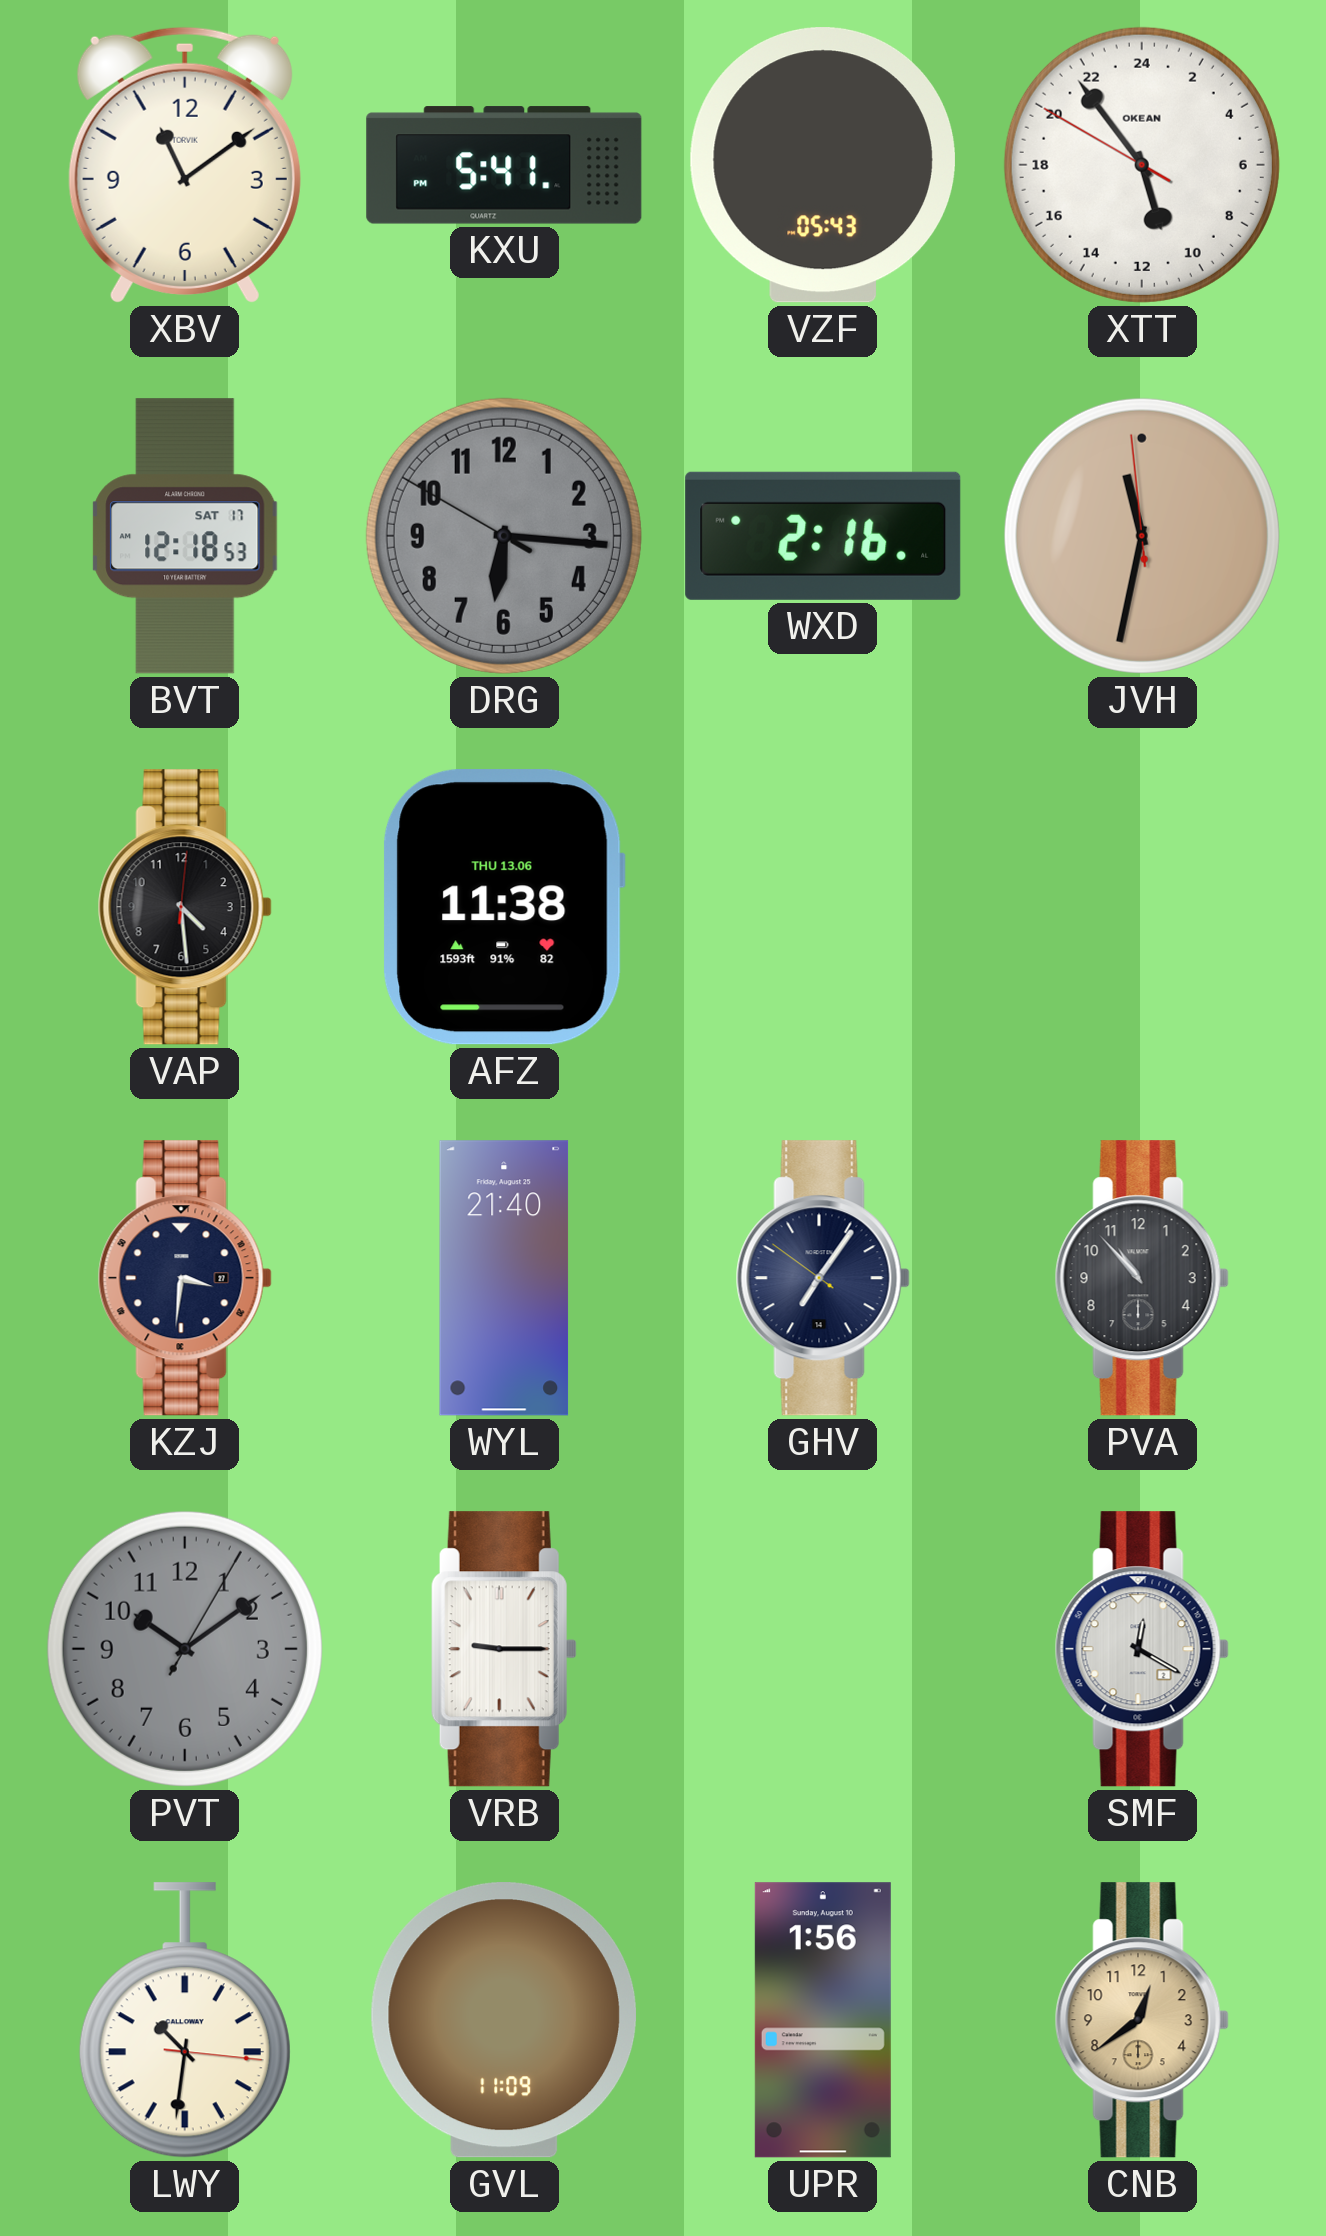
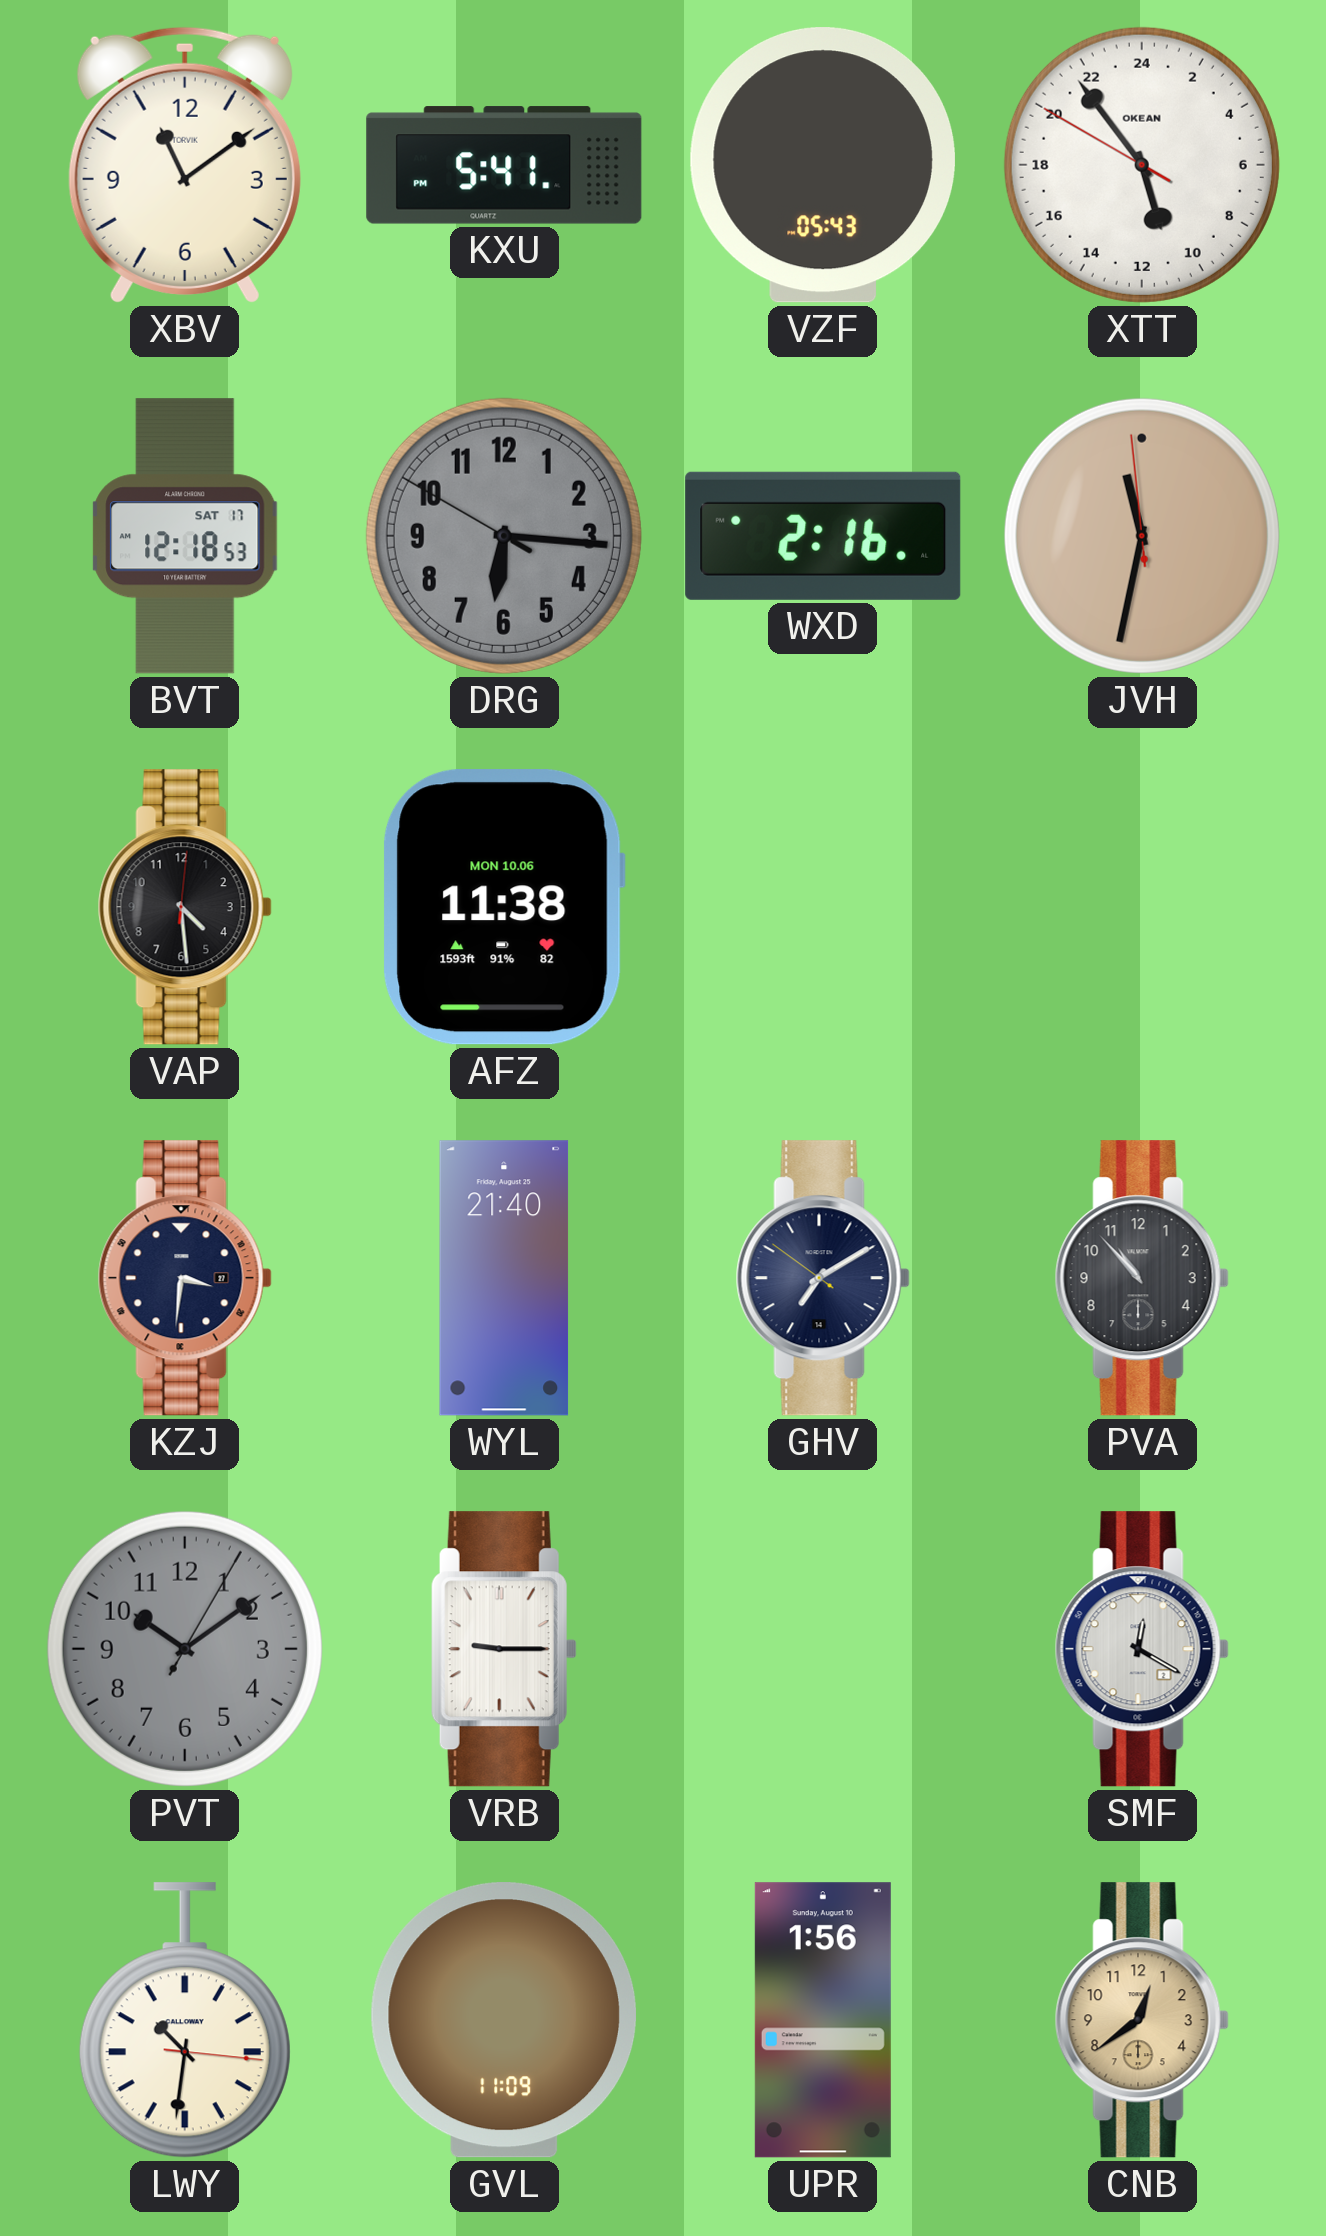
AFZ date: THU 13.06 -> MON 10.06
GHV: 7:05 -> 7:09
